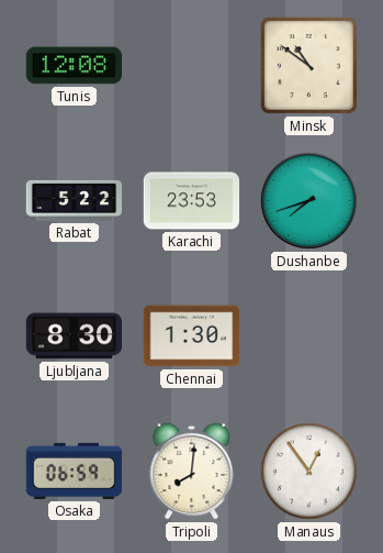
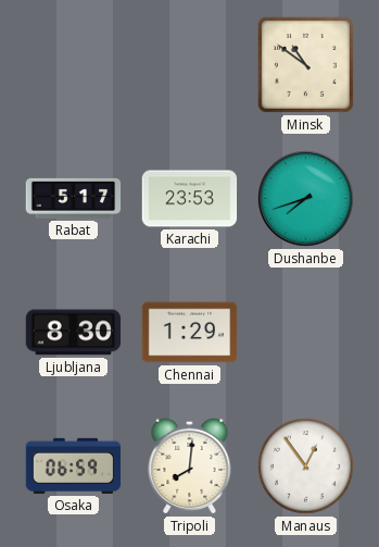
Tunis: 12:08 -> none
Rabat: 5:22 -> 5:17
Chennai: 1:30 -> 1:29
